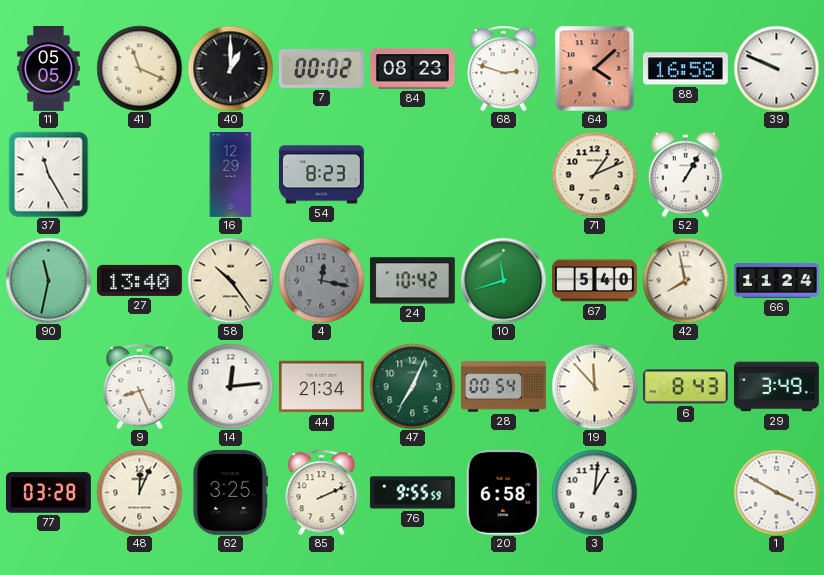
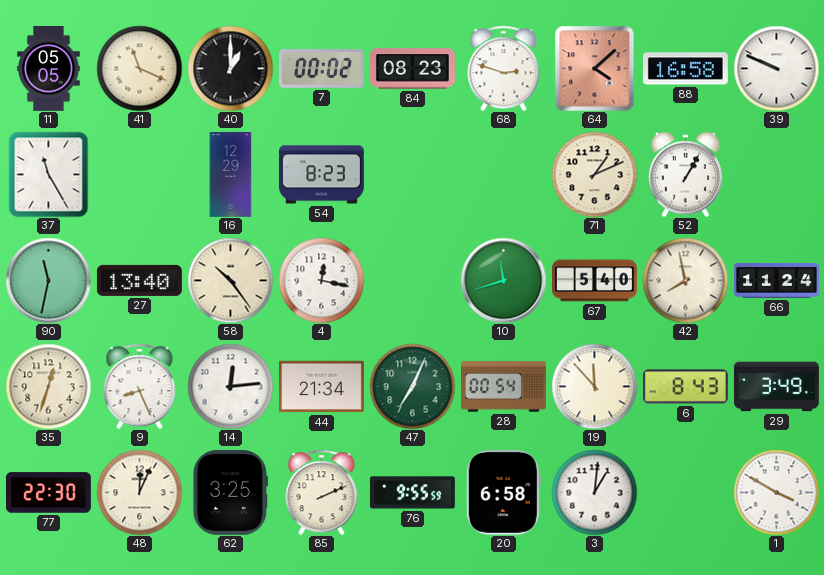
4 dial: grey -> white
24: 10:42 -> none
35: none -> 12:33
77: 03:28 -> 22:30
